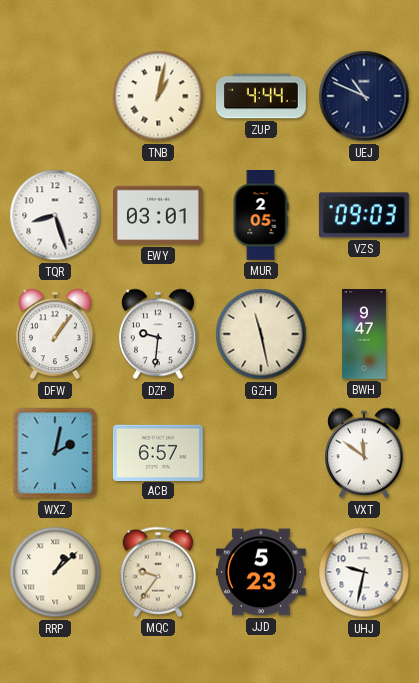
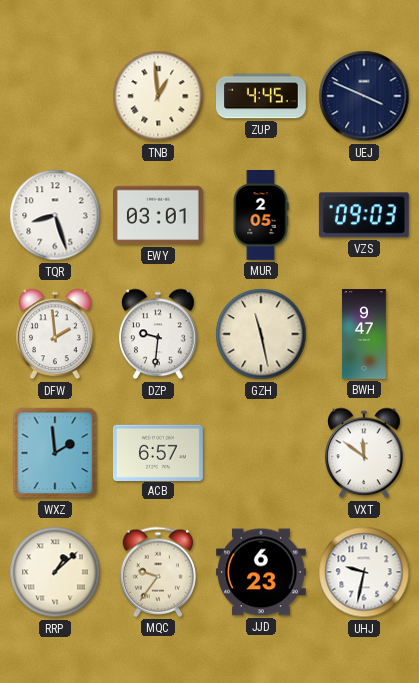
TNB: 1:02 -> 12:59
ZUP: 4:44 -> 4:45
UEJ: 10:49 -> 3:49
DFW: 1:06 -> 1:59
WXZ: 2:02 -> 1:59
JJD: 5:23 -> 6:23
